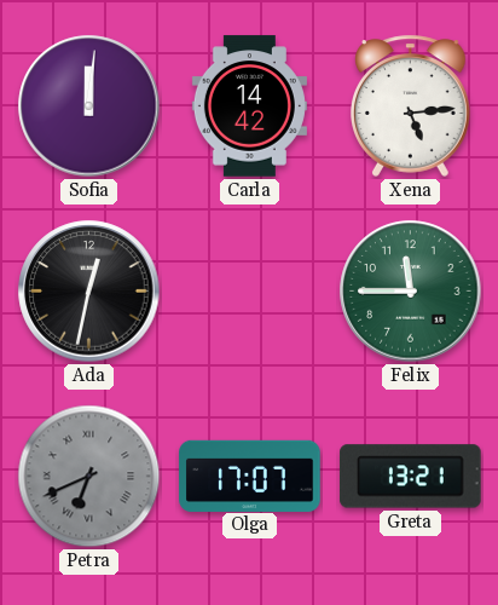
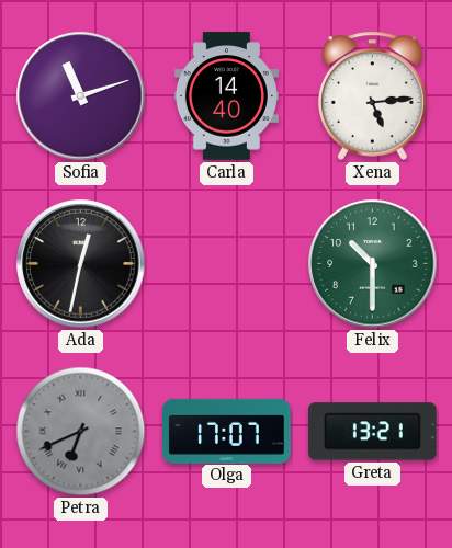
Sofia: 12:01 -> 11:12
Carla: 14:42 -> 14:40
Felix: 11:45 -> 10:30
